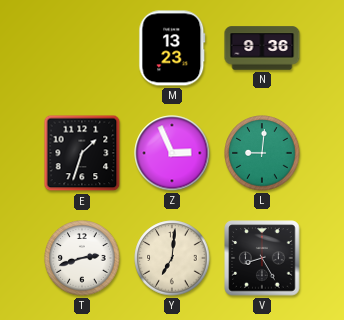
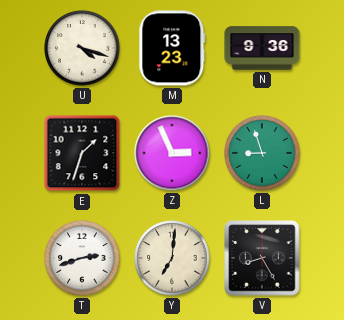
U: none -> 4:18
L: 9:01 -> 8:57
